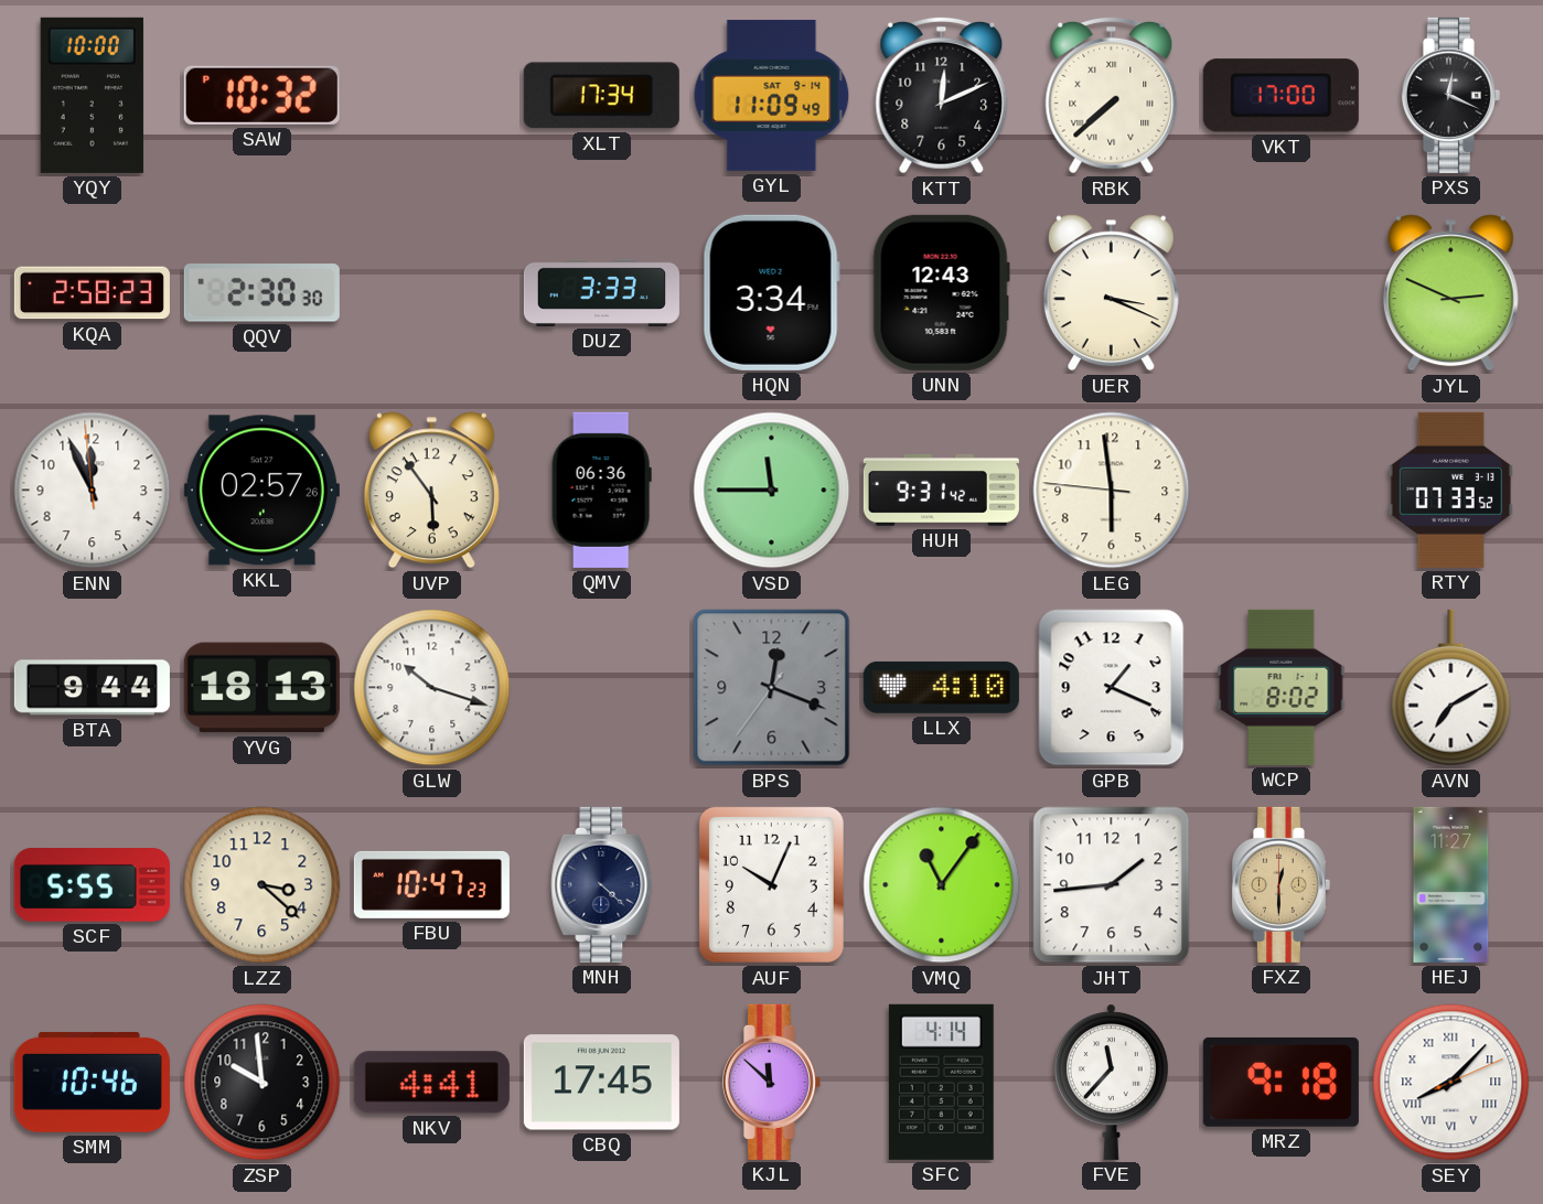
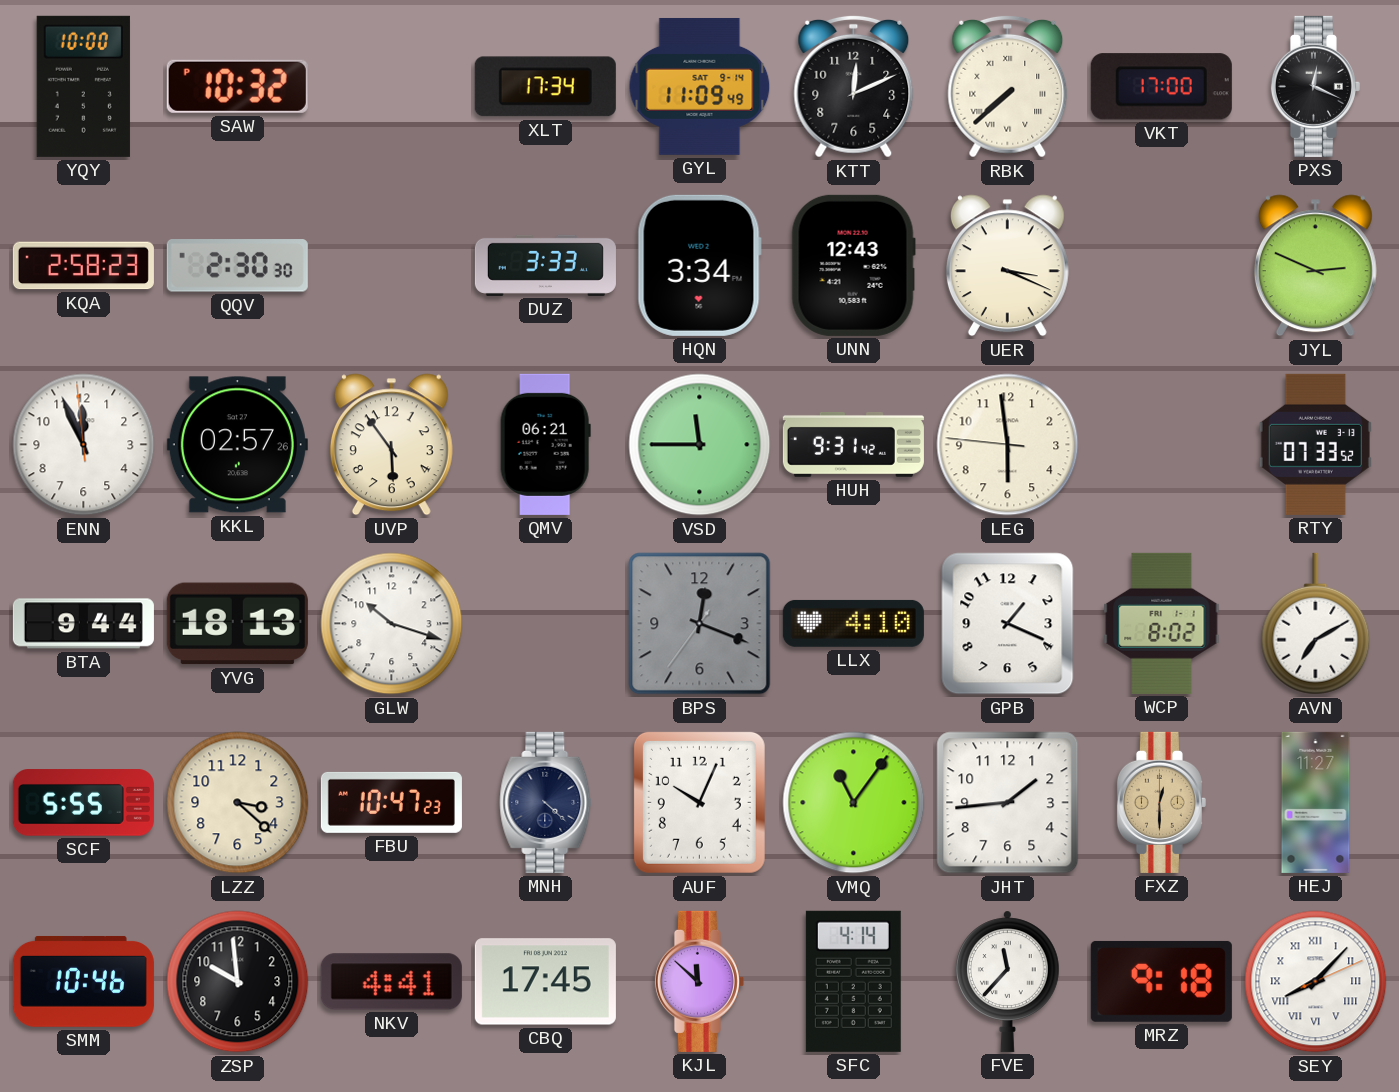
QMV: 06:36 -> 06:21
